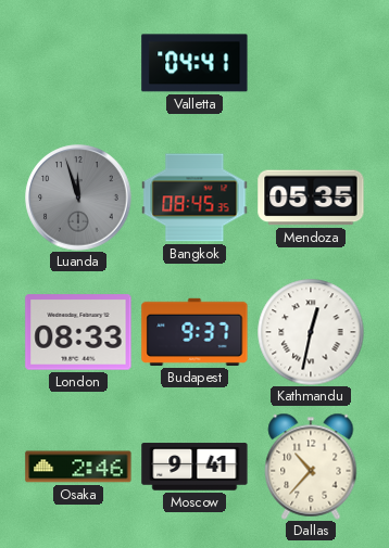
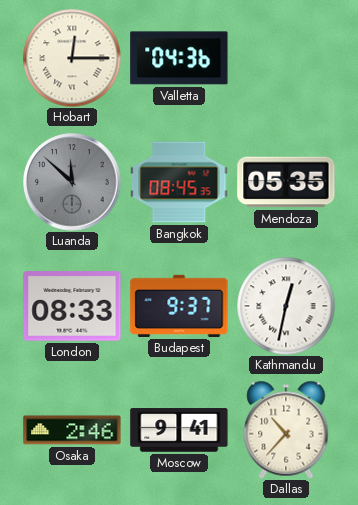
Hobart: none -> 12:15
Valletta: 04:41 -> 04:36
Luanda: 11:57 -> 11:52
